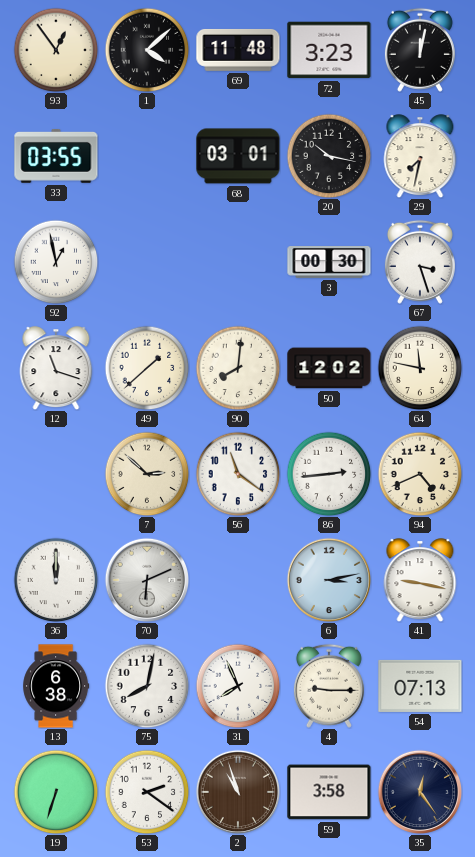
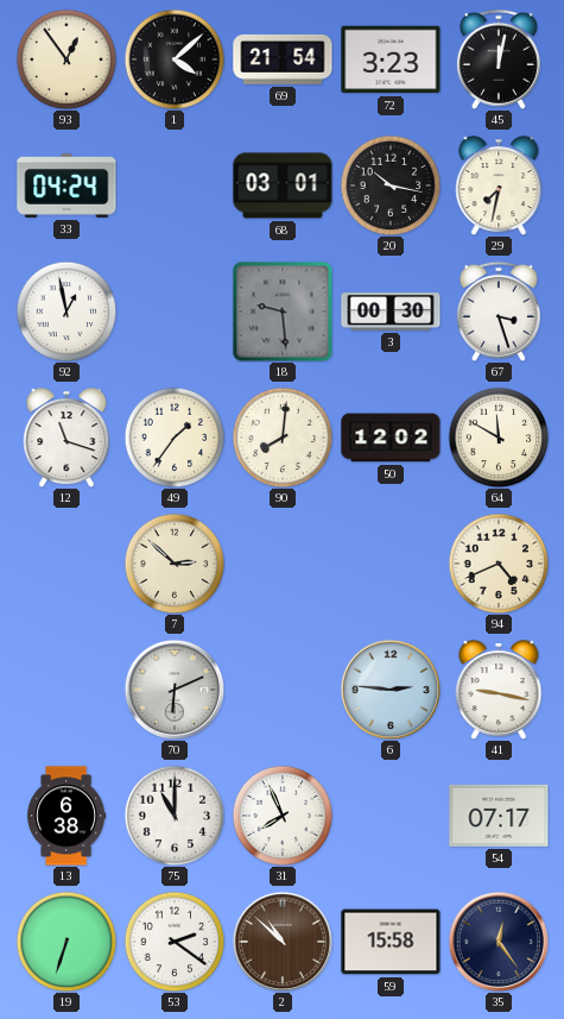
69: 11:48 -> 21:54
33: 03:55 -> 04:24
18: none -> 9:29
49: 1:38 -> 1:36
64: 11:47 -> 11:50
56: 11:21 -> none
86: 2:44 -> none
36: 12:00 -> none
6: 3:13 -> 2:46
75: 8:02 -> 11:00
4: 9:15 -> none
54: 07:13 -> 07:17
2: 10:57 -> 10:52
59: 3:58 -> 15:58
